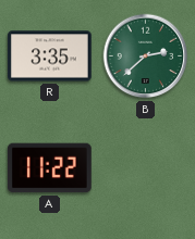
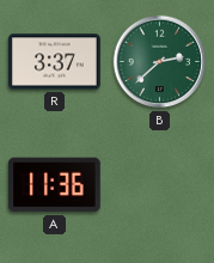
R: 3:35 -> 3:37
A: 11:22 -> 11:36
